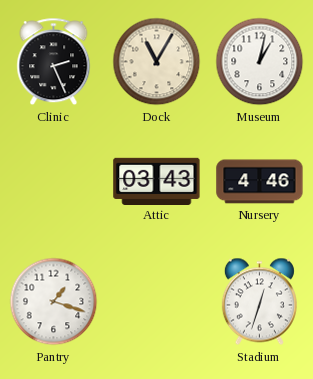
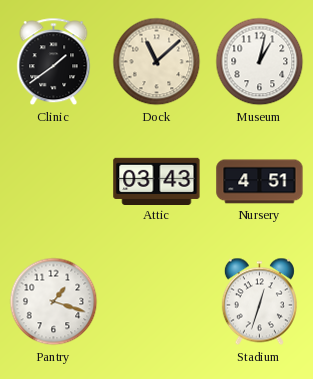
Clinic: 2:26 -> 1:39
Dock: 11:05 -> 11:08
Nursery: 4:46 -> 4:51
